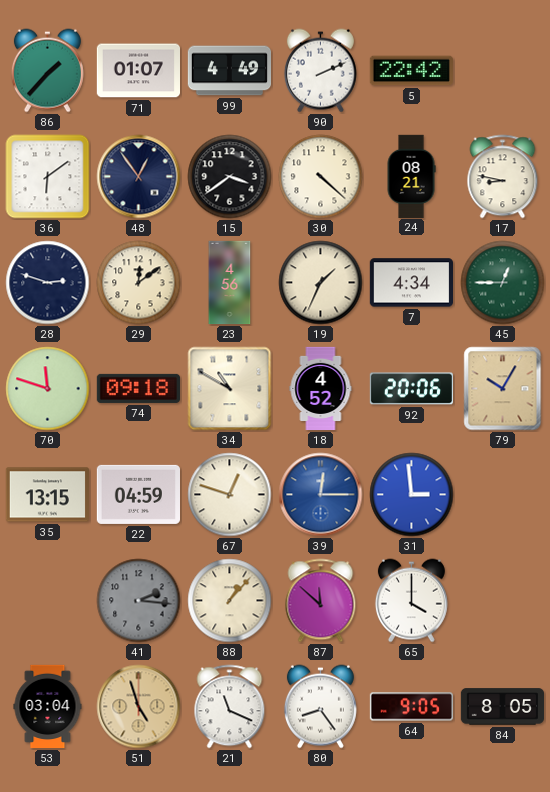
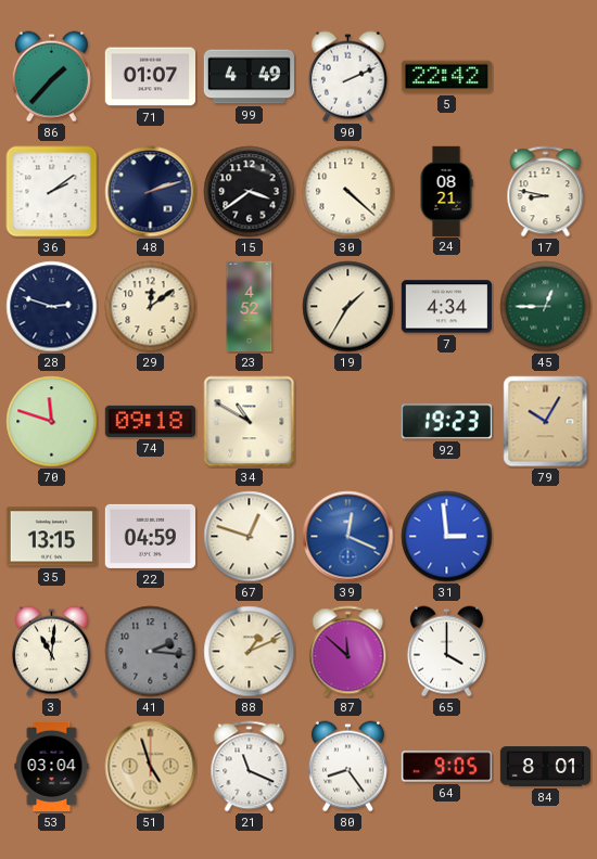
36: 6:09 -> 2:09
48: 12:54 -> 2:12
23: 4:56 -> 4:52
19: 1:34 -> 1:35
18: 4:52 -> none
92: 20:06 -> 19:23
39: 12:15 -> 12:19
3: none -> 11:01
88: 1:07 -> 1:11
84: 8:05 -> 8:01
